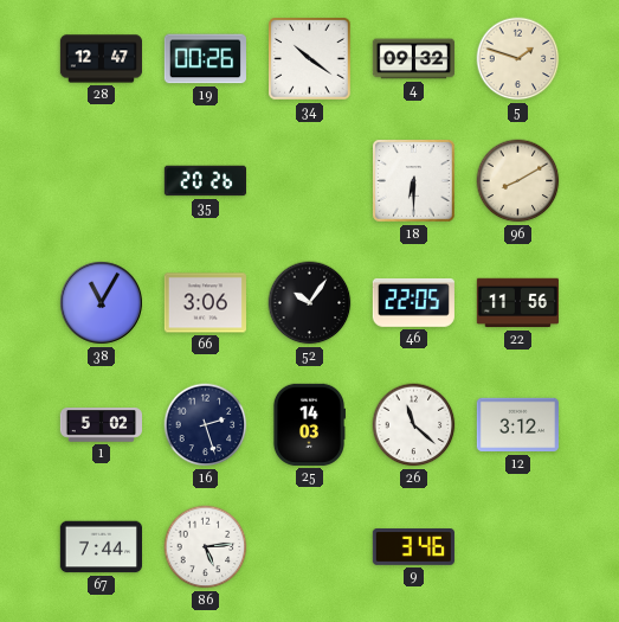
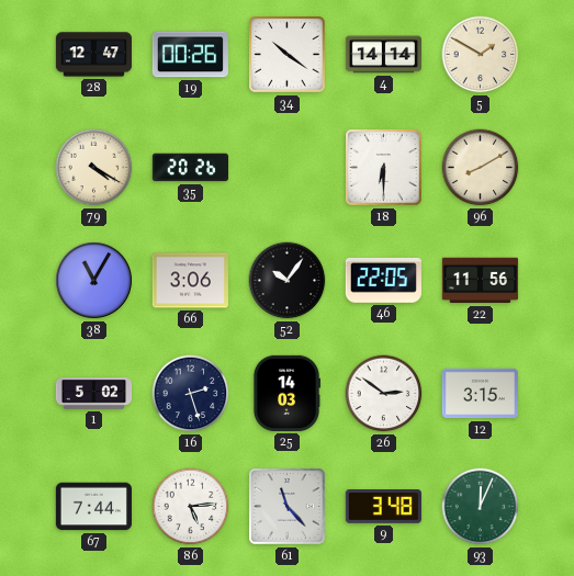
4: 09:32 -> 14:14
5: 1:48 -> 1:50
79: none -> 4:20
26: 11:22 -> 2:51
12: 3:12 -> 3:15
61: none -> 11:23
9: 3:46 -> 3:48
93: none -> 12:04
